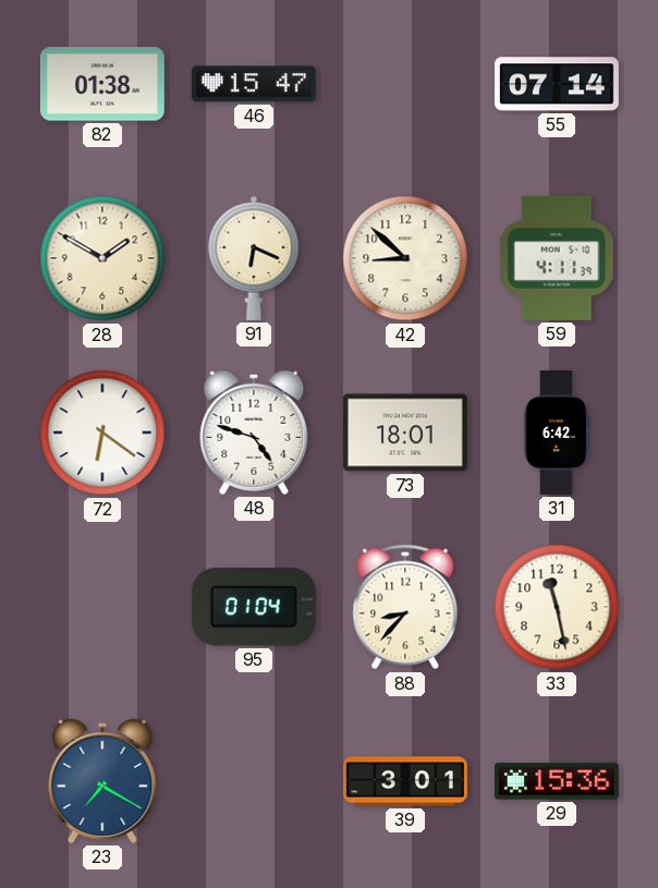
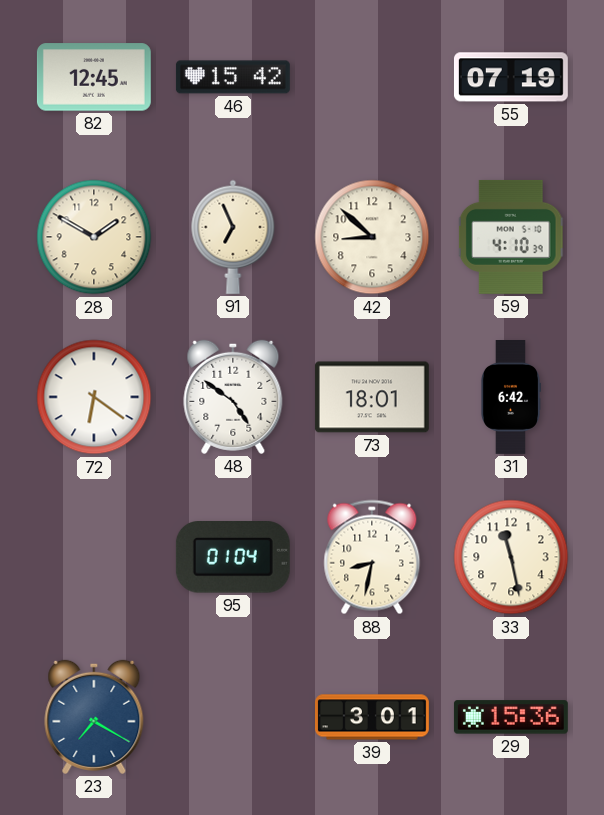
82: 01:38 -> 12:45
46: 15:47 -> 15:42
55: 07:14 -> 07:19
91: 6:19 -> 6:56
59: 4:11 -> 4:10
48: 4:48 -> 4:51
88: 8:37 -> 8:32
